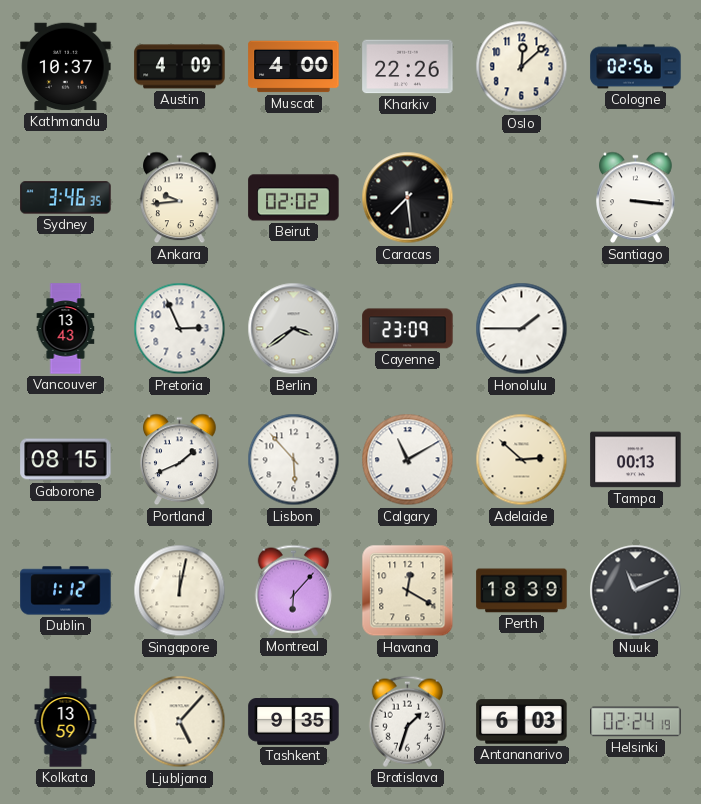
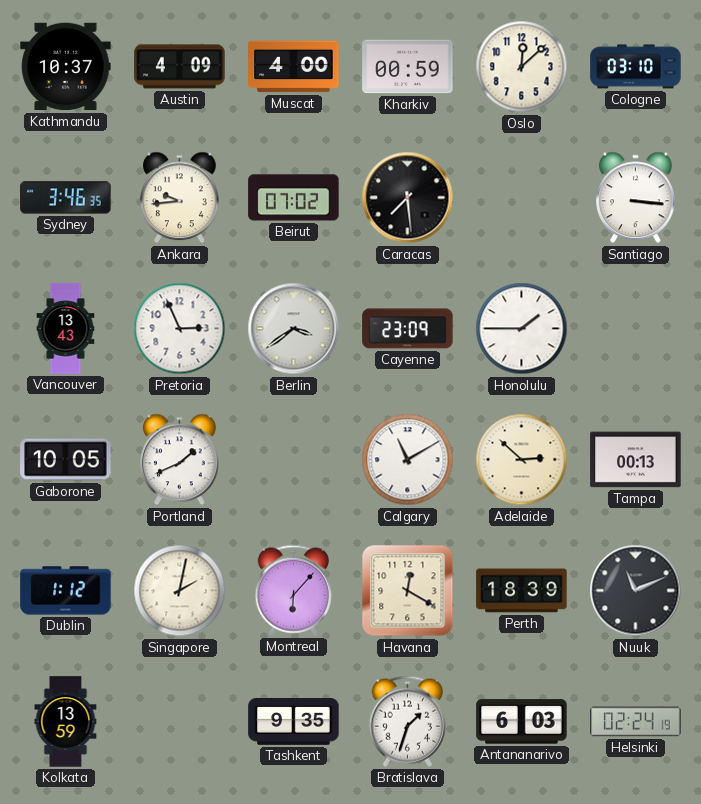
Kharkiv: 22:26 -> 00:59
Cologne: 02:56 -> 03:10
Beirut: 02:02 -> 07:02
Gaborone: 08:15 -> 10:05
Lisbon: 5:53 -> none
Singapore: 12:02 -> 2:02
Ljubljana: 5:07 -> none
